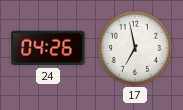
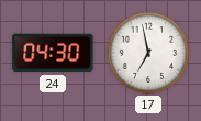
24: 04:26 -> 04:30
